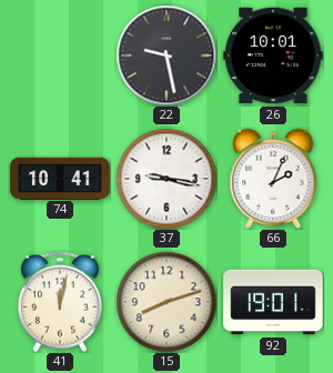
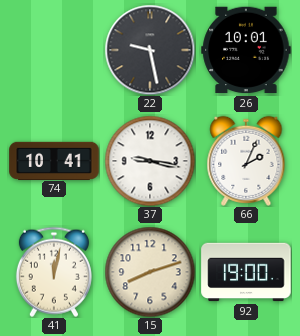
92: 19:01 -> 19:00
